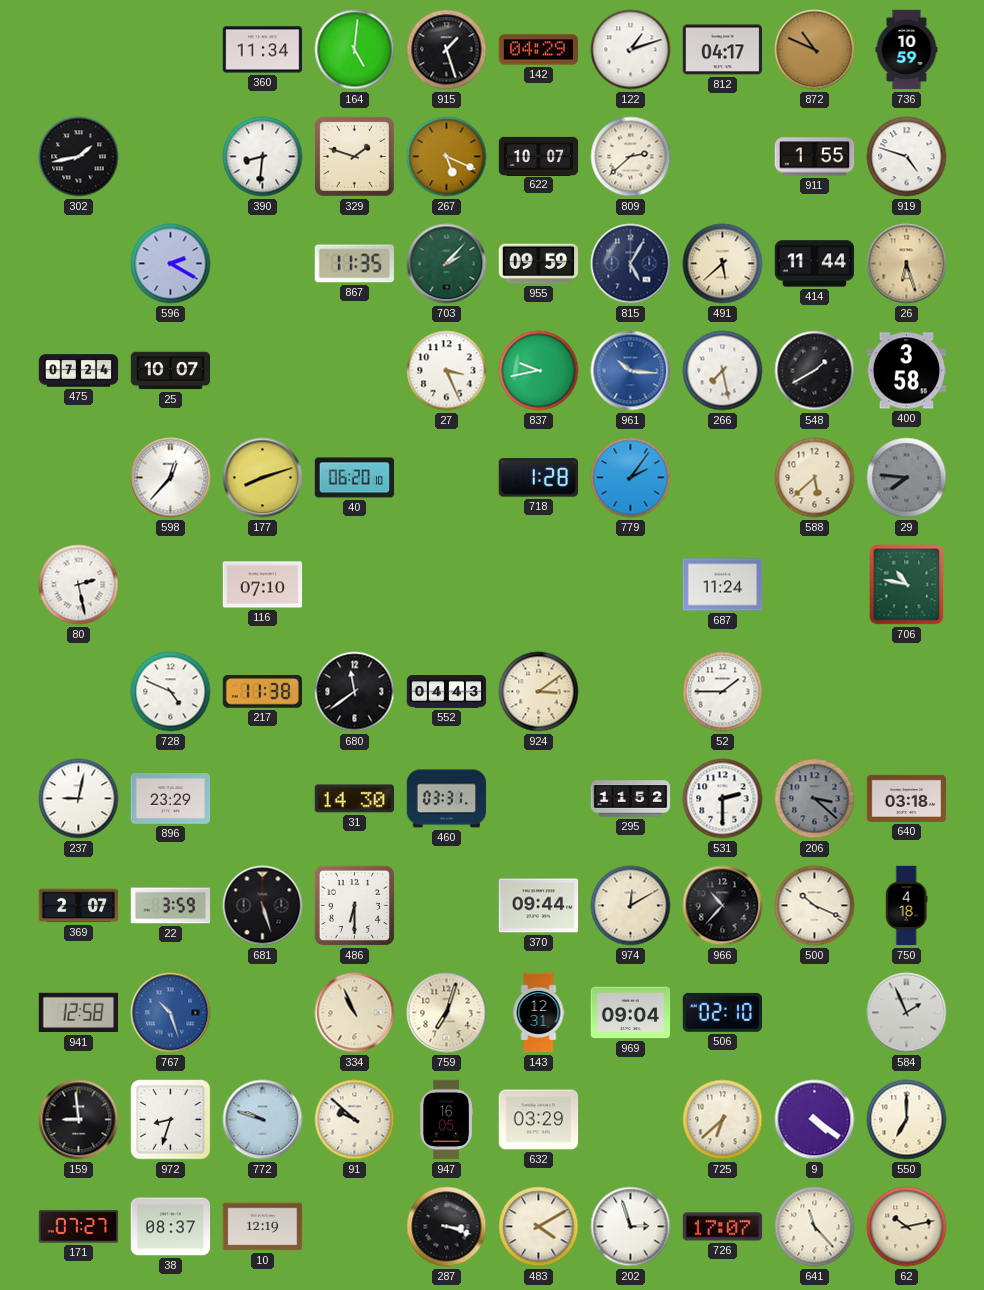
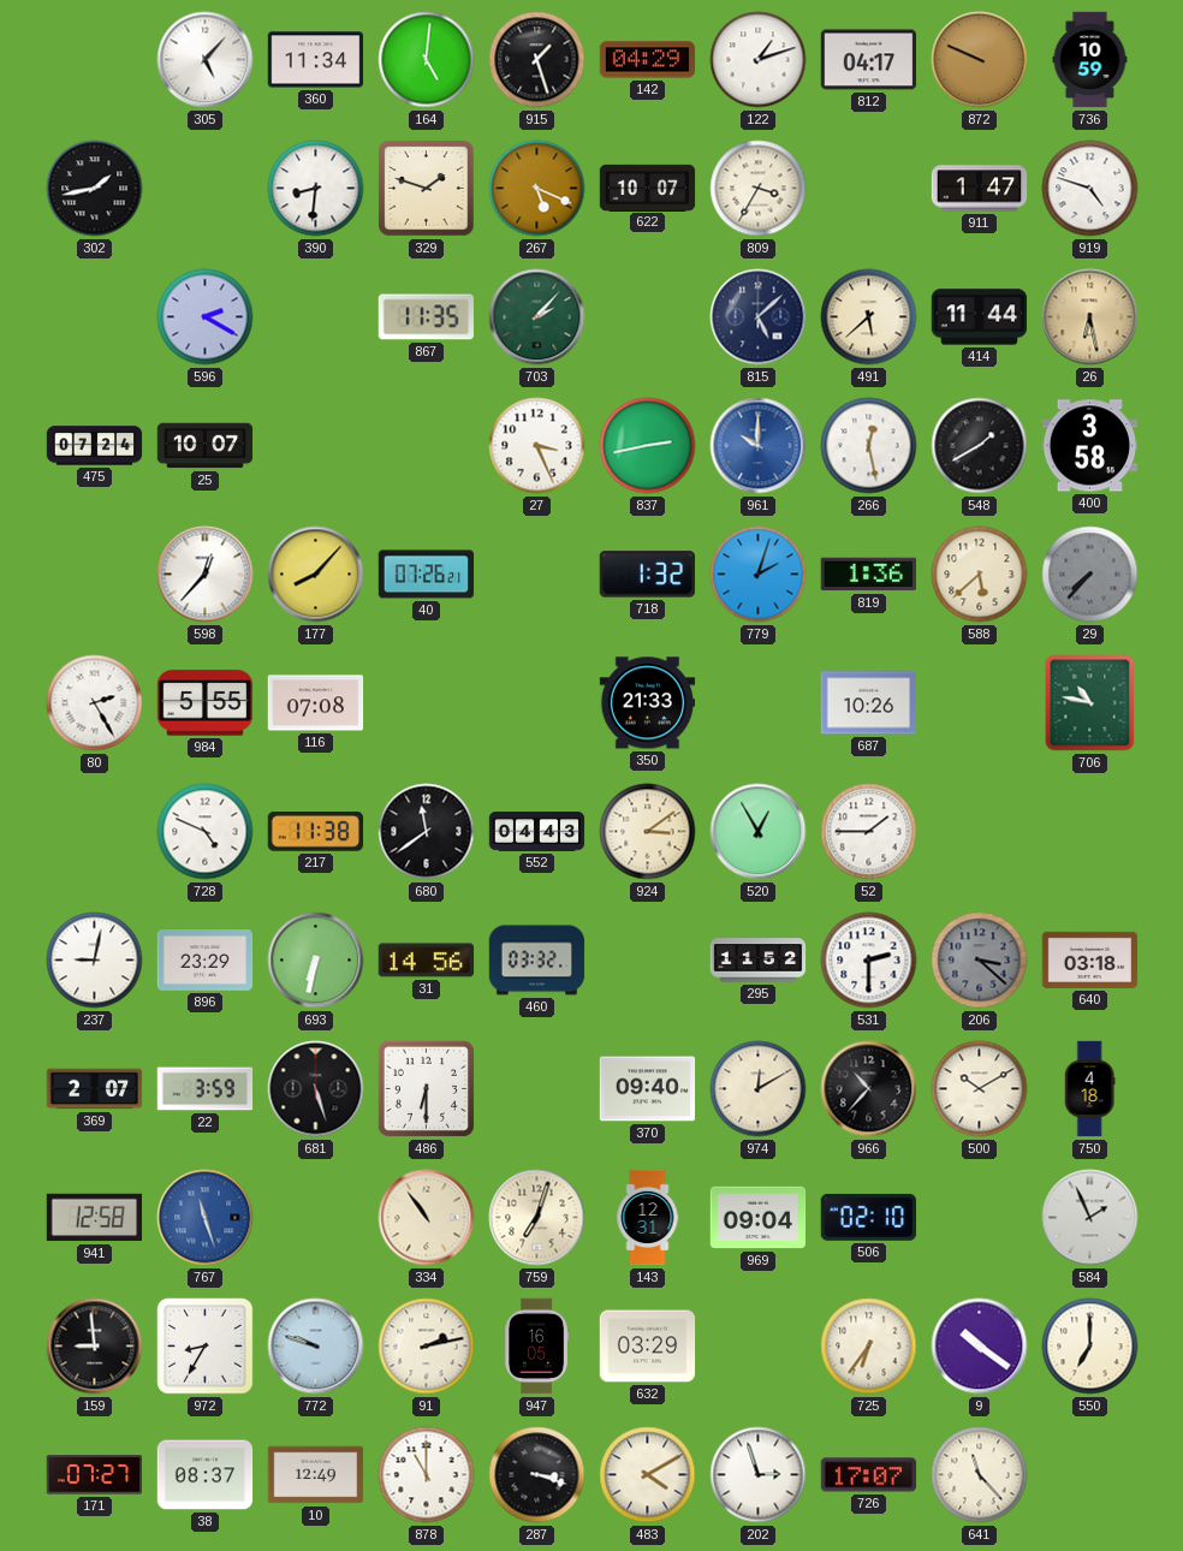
305: none -> 5:07
872: 10:49 -> 9:49
809: 2:38 -> 3:35
911: 1:55 -> 1:47
955: 09:59 -> none
815: 5:05 -> 5:08
26: 6:27 -> 6:28
837: 9:43 -> 2:43
961: 10:16 -> 10:00
266: 7:28 -> 12:28
177: 8:12 -> 8:07
40: 06:20 -> 07:26
718: 1:28 -> 1:32
779: 2:06 -> 2:03
819: none -> 1:36
29: 7:46 -> 7:37
80: 2:28 -> 2:25
984: none -> 5:55
116: 07:10 -> 07:08
350: none -> 21:33
687: 11:24 -> 10:26
520: none -> 12:55
693: none -> 6:32
31: 14:30 -> 14:56
460: 03:31 -> 03:32
370: 09:44 -> 09:40
500: 10:19 -> 10:10
767: 10:27 -> 11:27
334: 10:56 -> 10:54
972: 8:33 -> 8:35
91: 9:52 -> 2:13
725: 6:38 -> 6:36
9: 4:21 -> 10:21
10: 12:19 -> 12:49
878: none -> 11:00
62: 10:13 -> none
